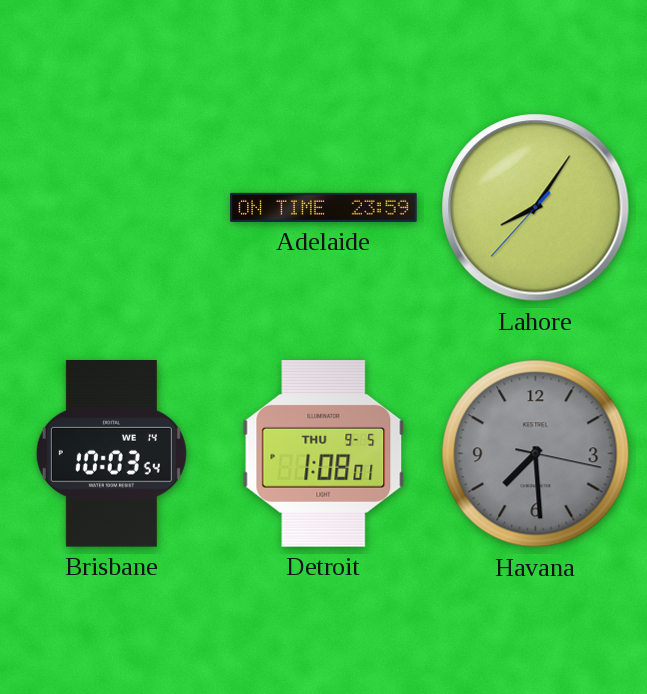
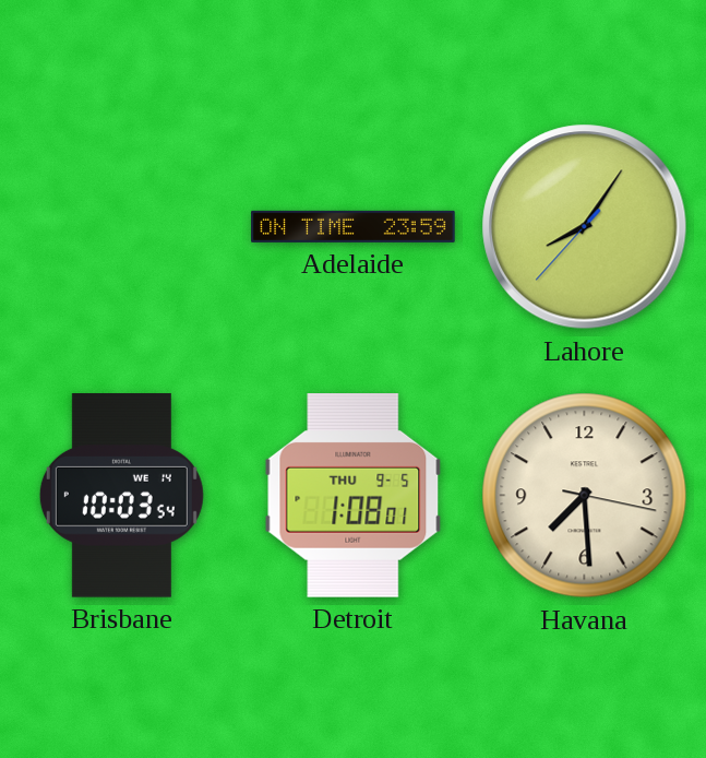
Havana dial: grey -> cream
